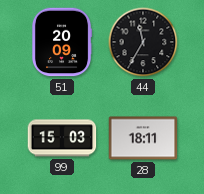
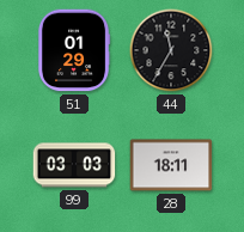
51: 20:09 -> 01:29
99: 15:03 -> 03:03
